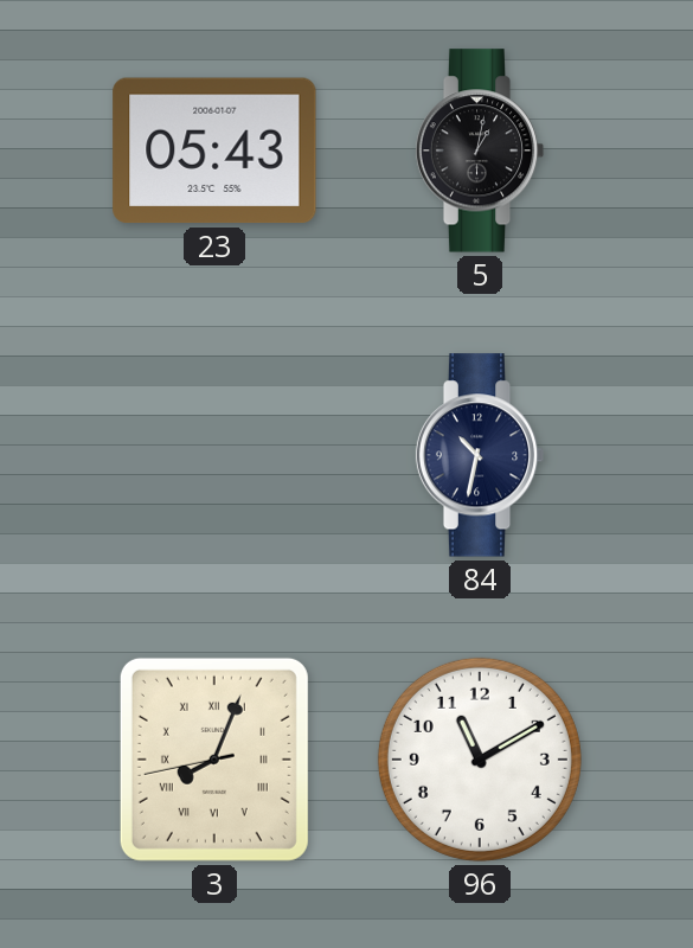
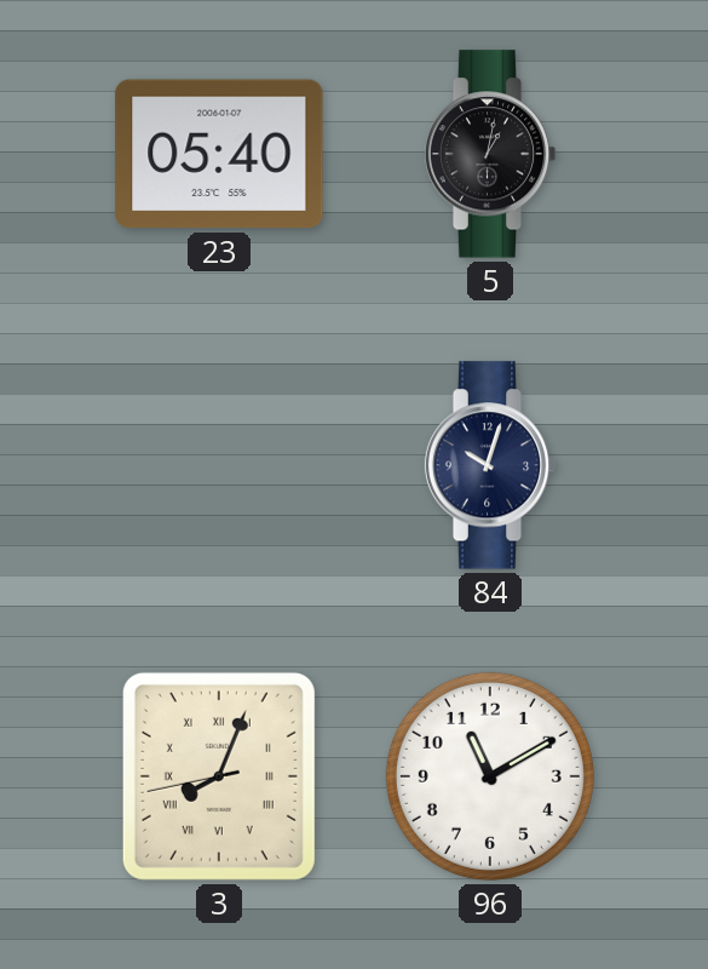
23: 05:43 -> 05:40
84: 10:32 -> 10:03
